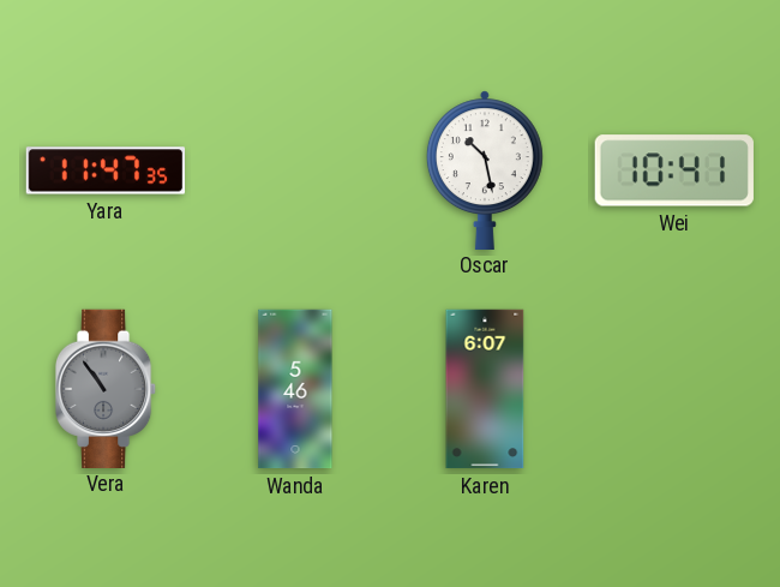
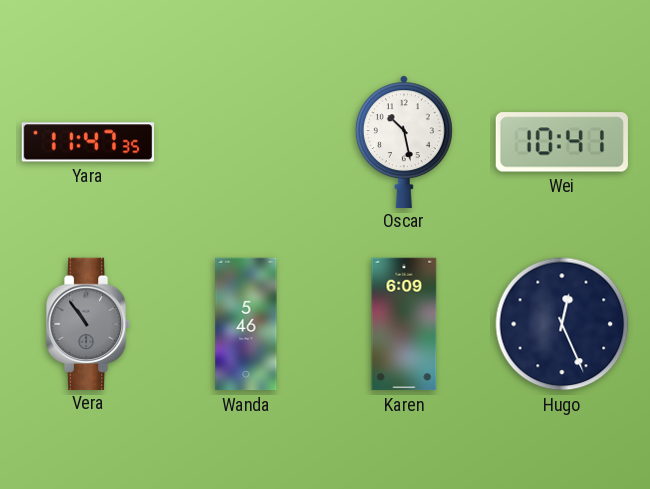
Karen: 6:07 -> 6:09
Hugo: none -> 12:26
